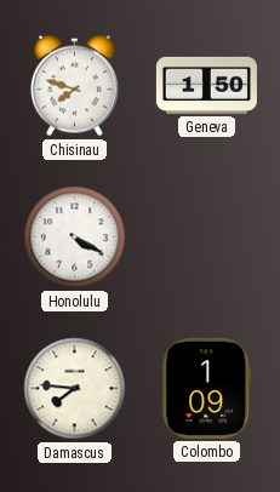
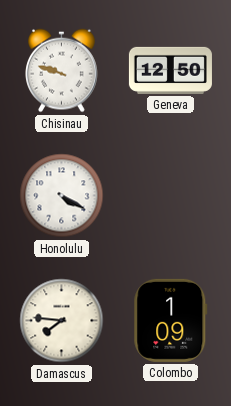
Chisinau: 7:48 -> 9:48
Geneva: 1:50 -> 12:50
